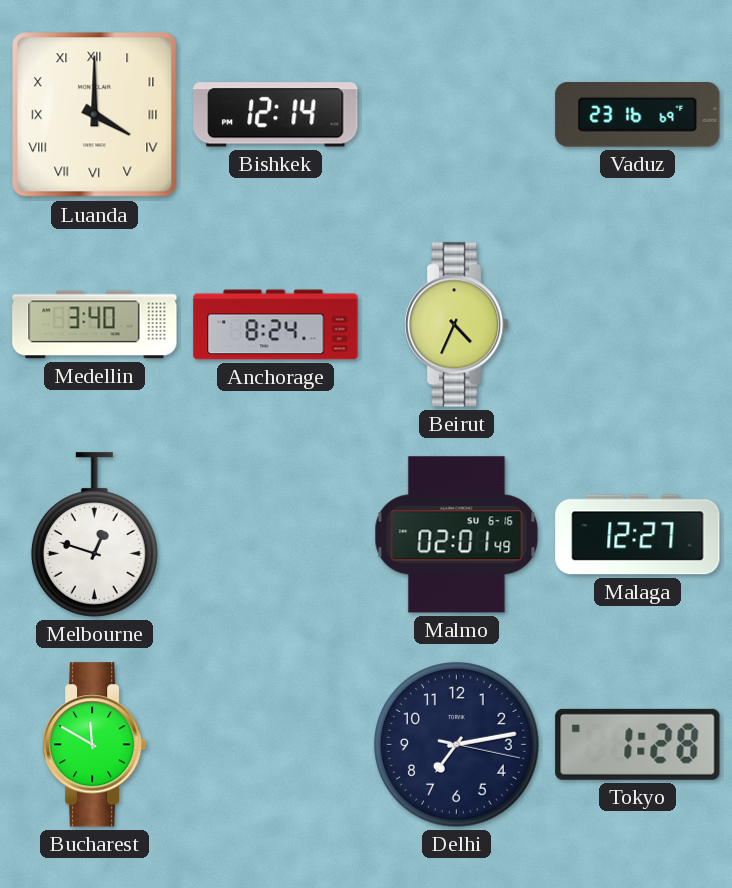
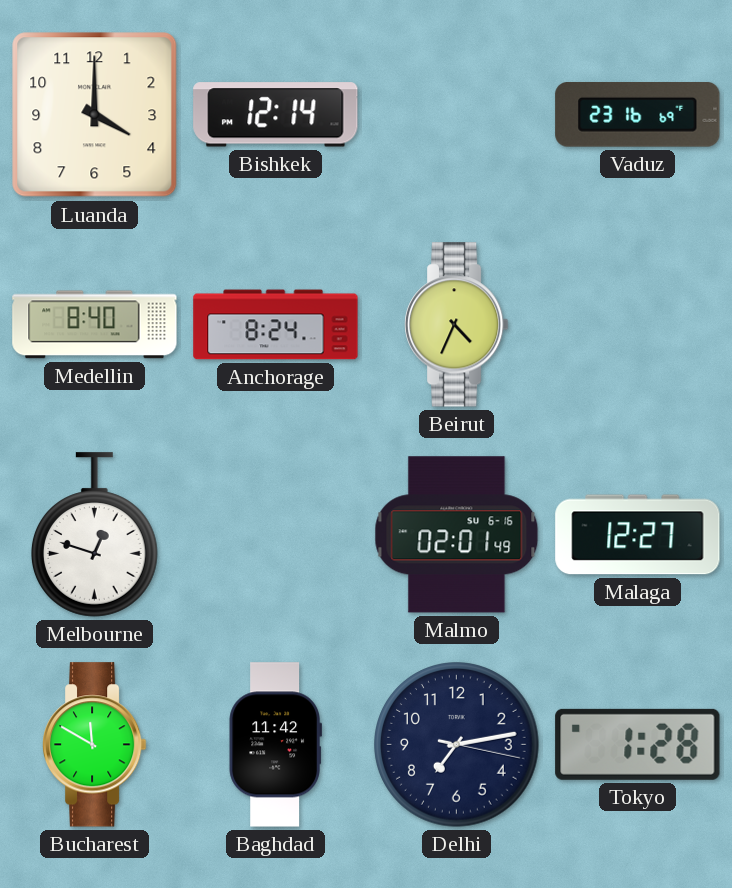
Luanda numerals: Roman -> Arabic
Medellin: 3:40 -> 8:40
Baghdad: none -> 11:42
